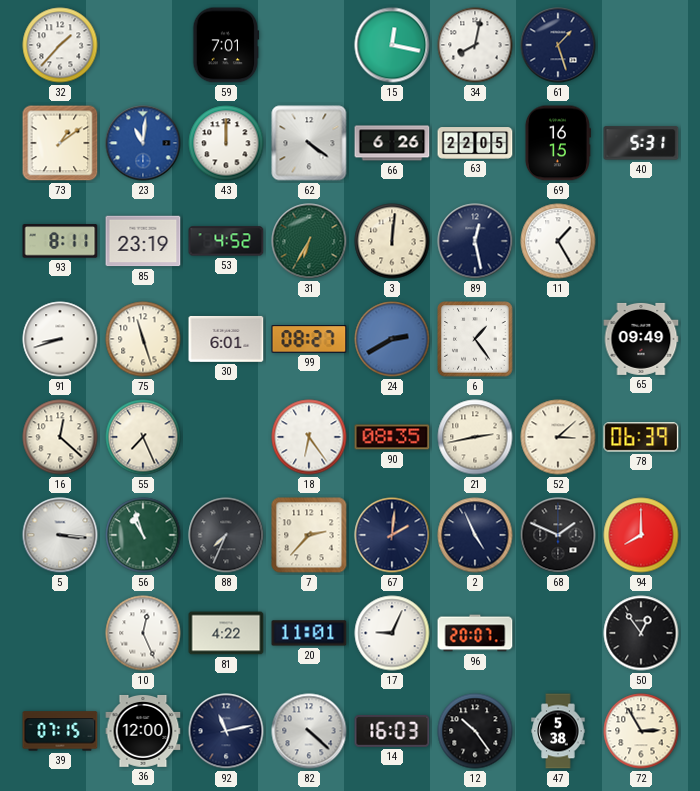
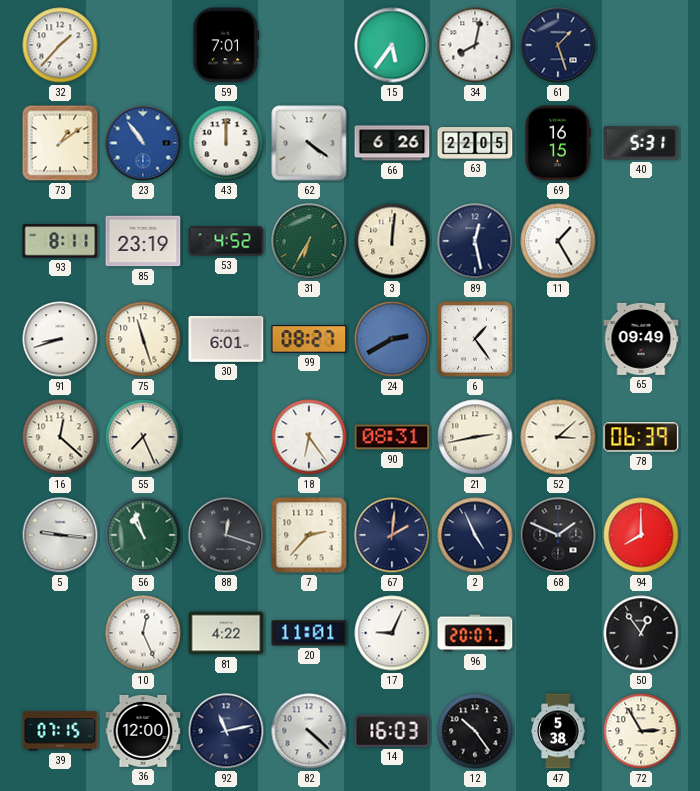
15: 12:17 -> 5:36
23: 11:01 -> 10:54
90: 08:35 -> 08:31
5: 3:16 -> 9:16
88: 7:34 -> 12:18
